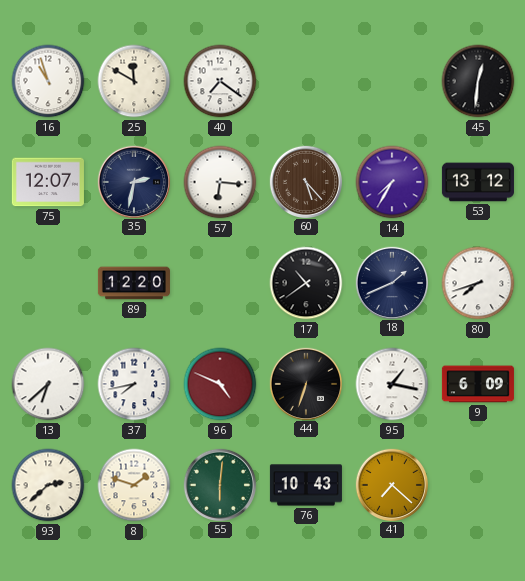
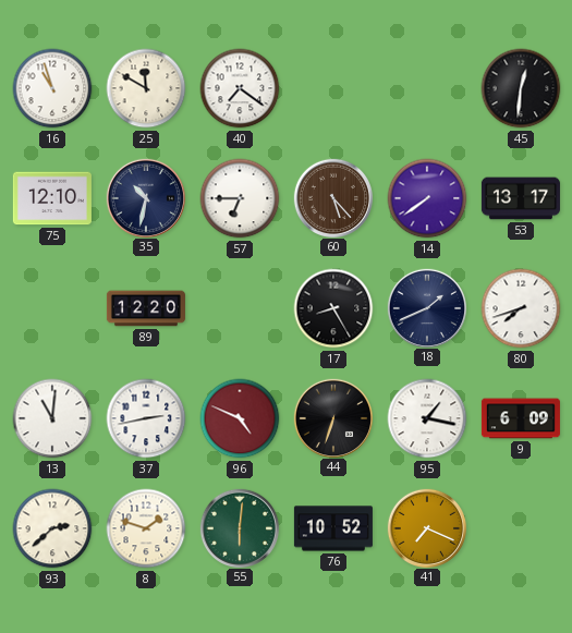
75: 12:07 -> 12:10
35: 2:32 -> 10:32
57: 6:16 -> 6:45
14: 7:35 -> 7:39
53: 13:12 -> 13:17
17: 10:39 -> 8:25
13: 6:38 -> 11:01
37: 7:43 -> 2:43
76: 10:43 -> 10:52
41: 7:22 -> 7:19
